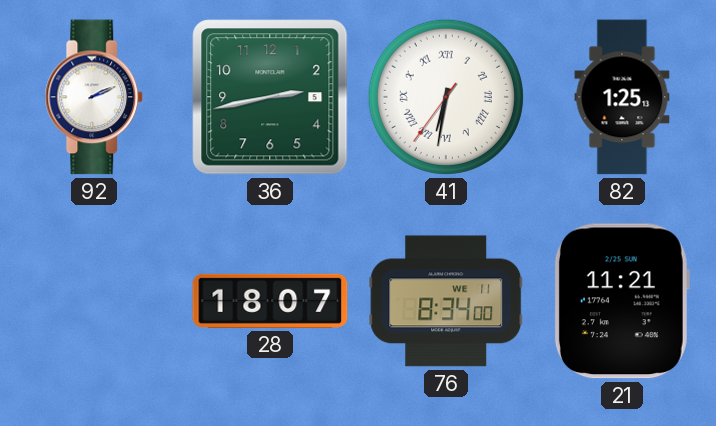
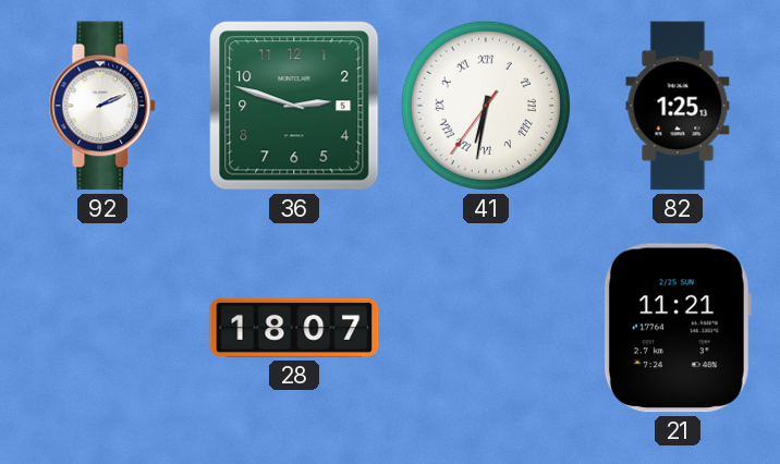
36: 2:43 -> 2:48
76: 8:34 -> none
